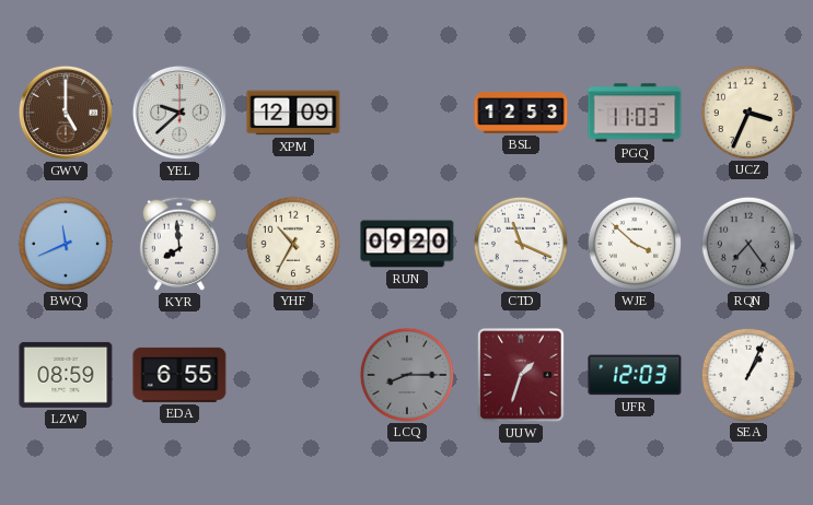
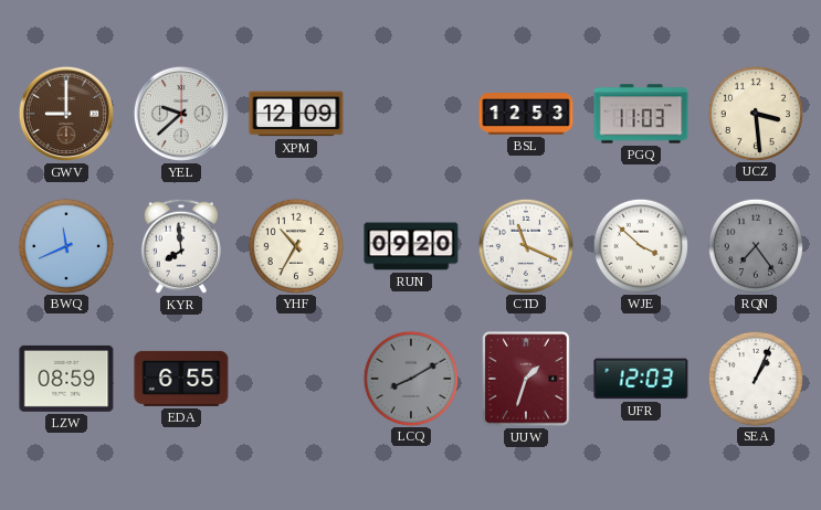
GWV: 5:00 -> 9:00
UCZ: 3:34 -> 3:29
LCQ: 8:15 -> 8:10
